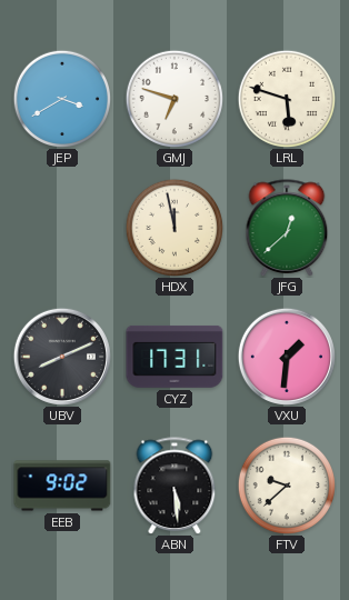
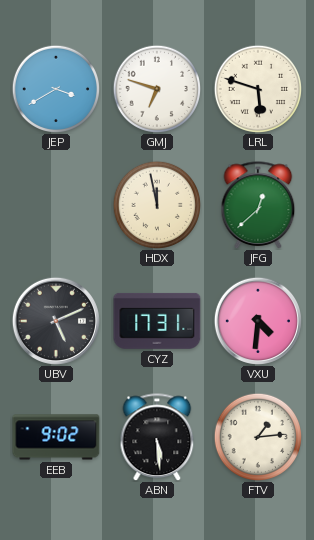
UBV: 8:11 -> 5:11
VXU: 1:31 -> 4:31
FTV: 9:38 -> 1:14
